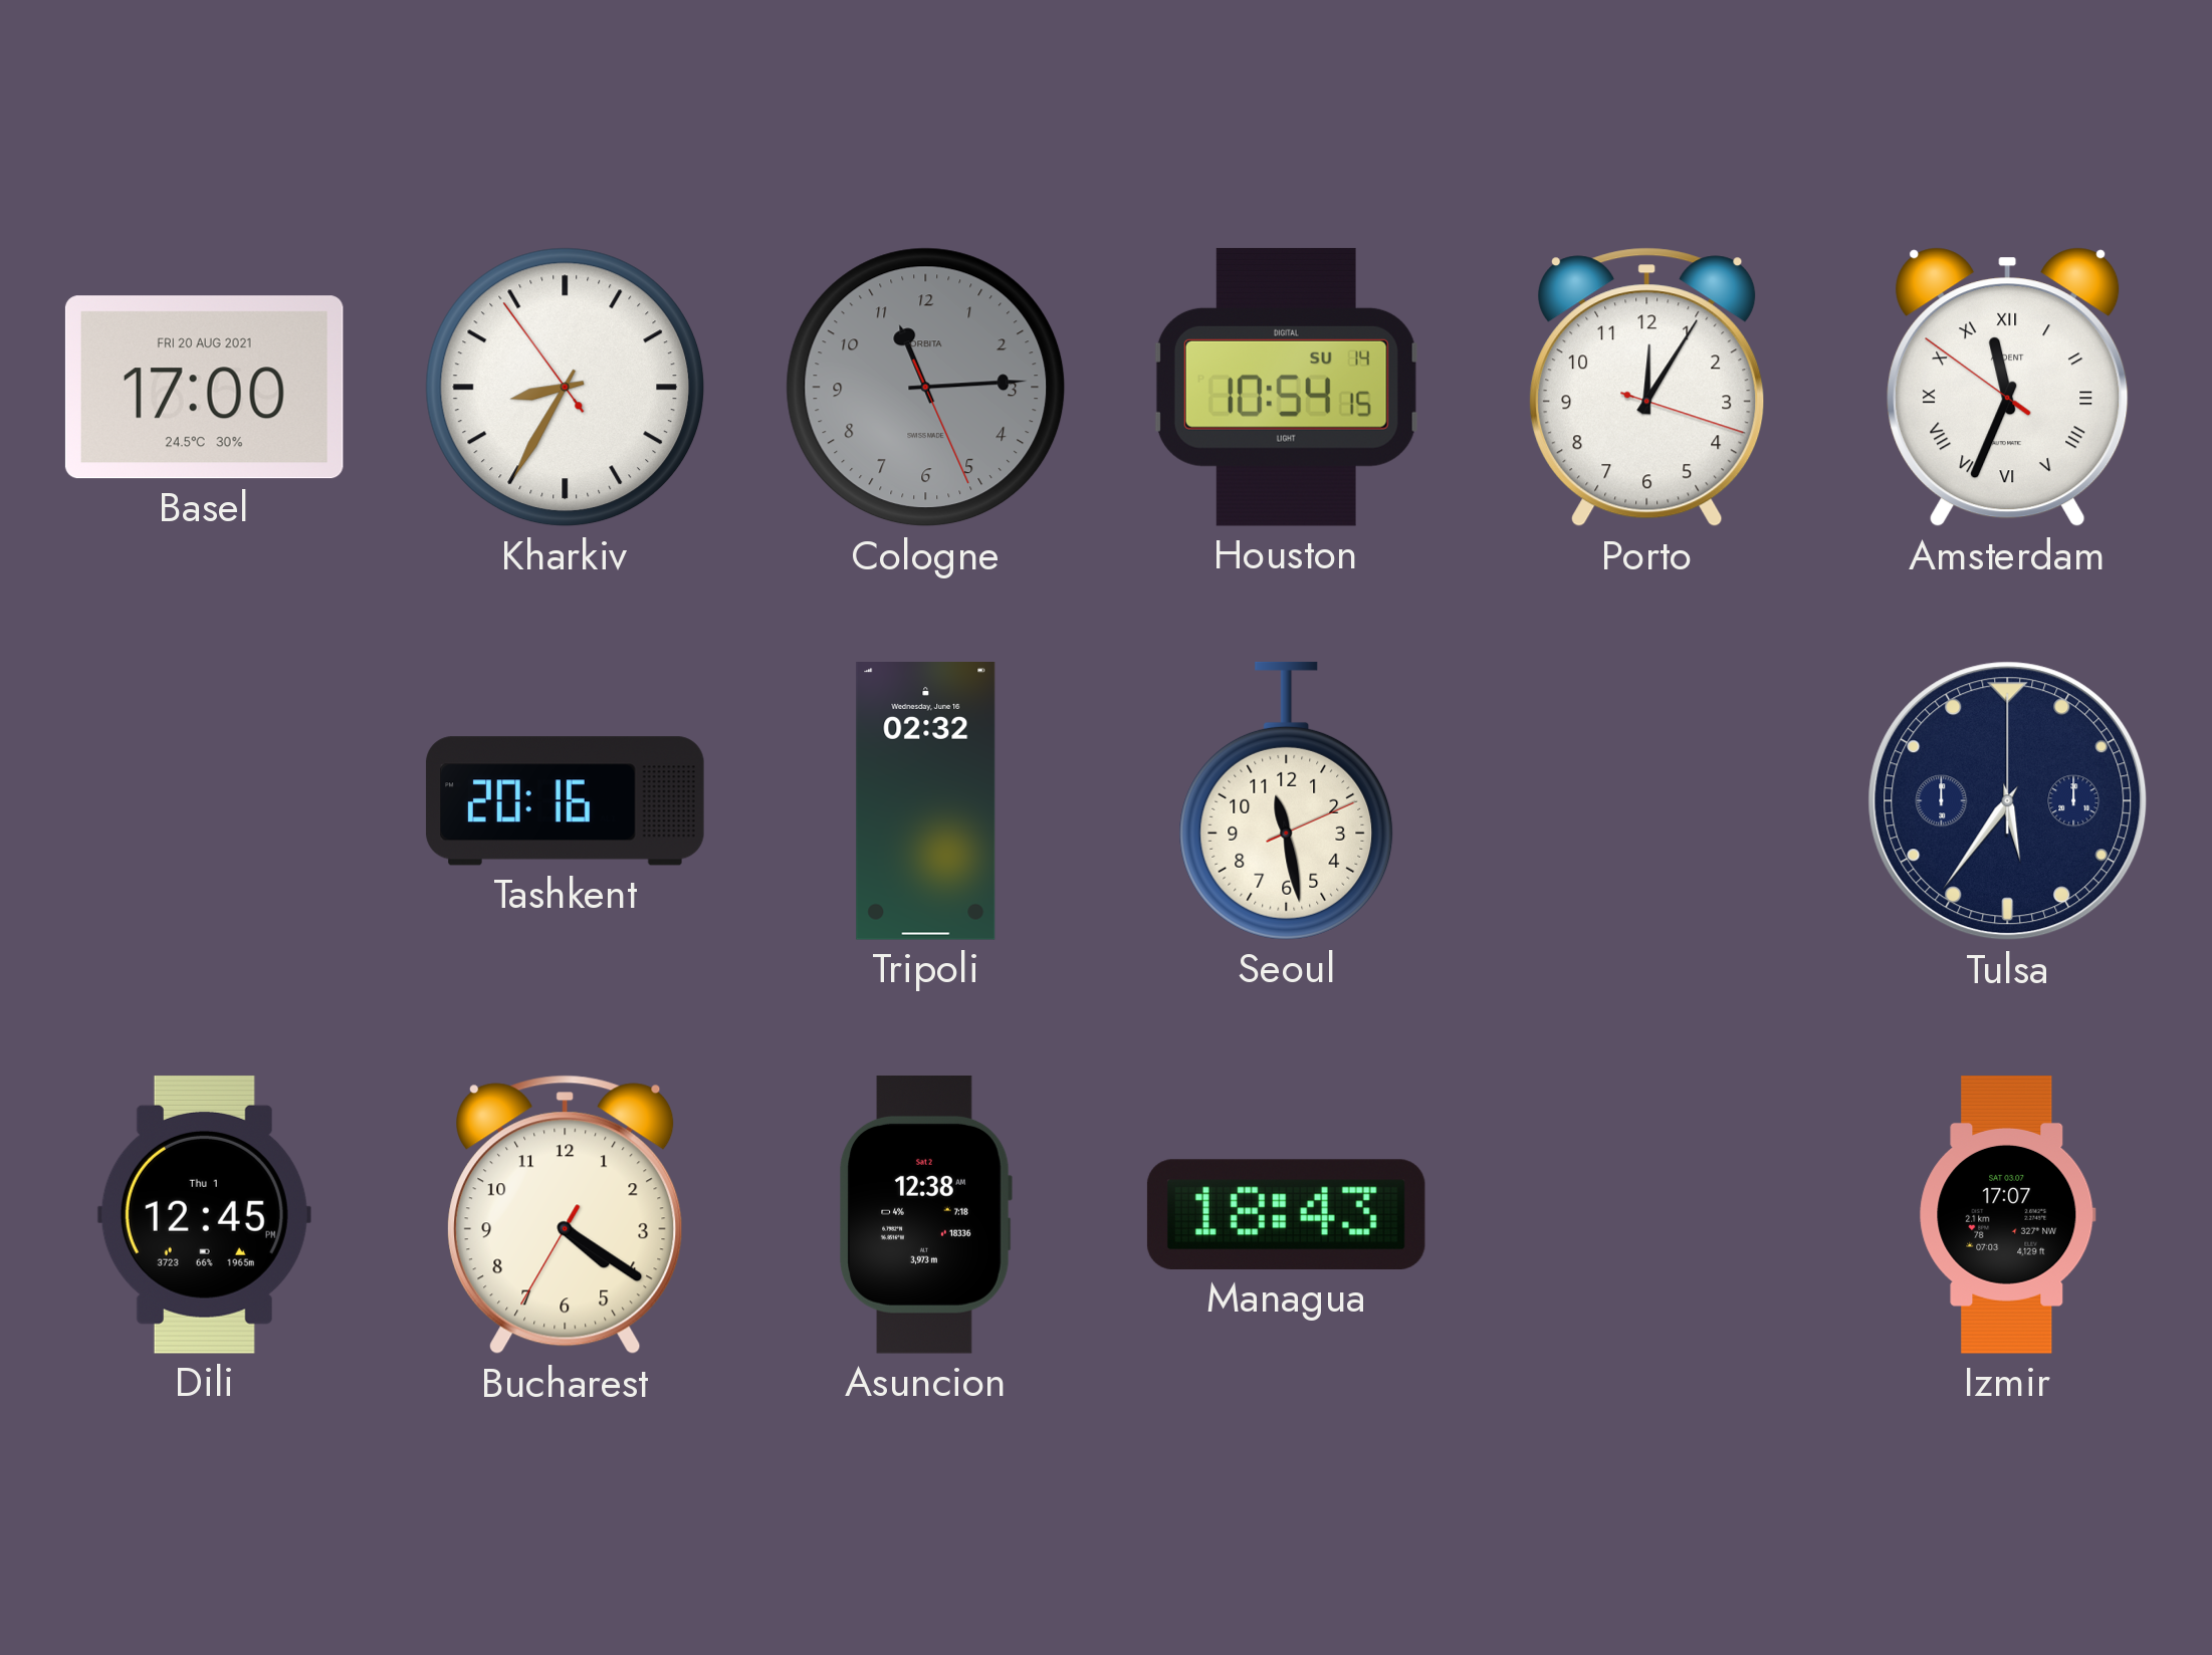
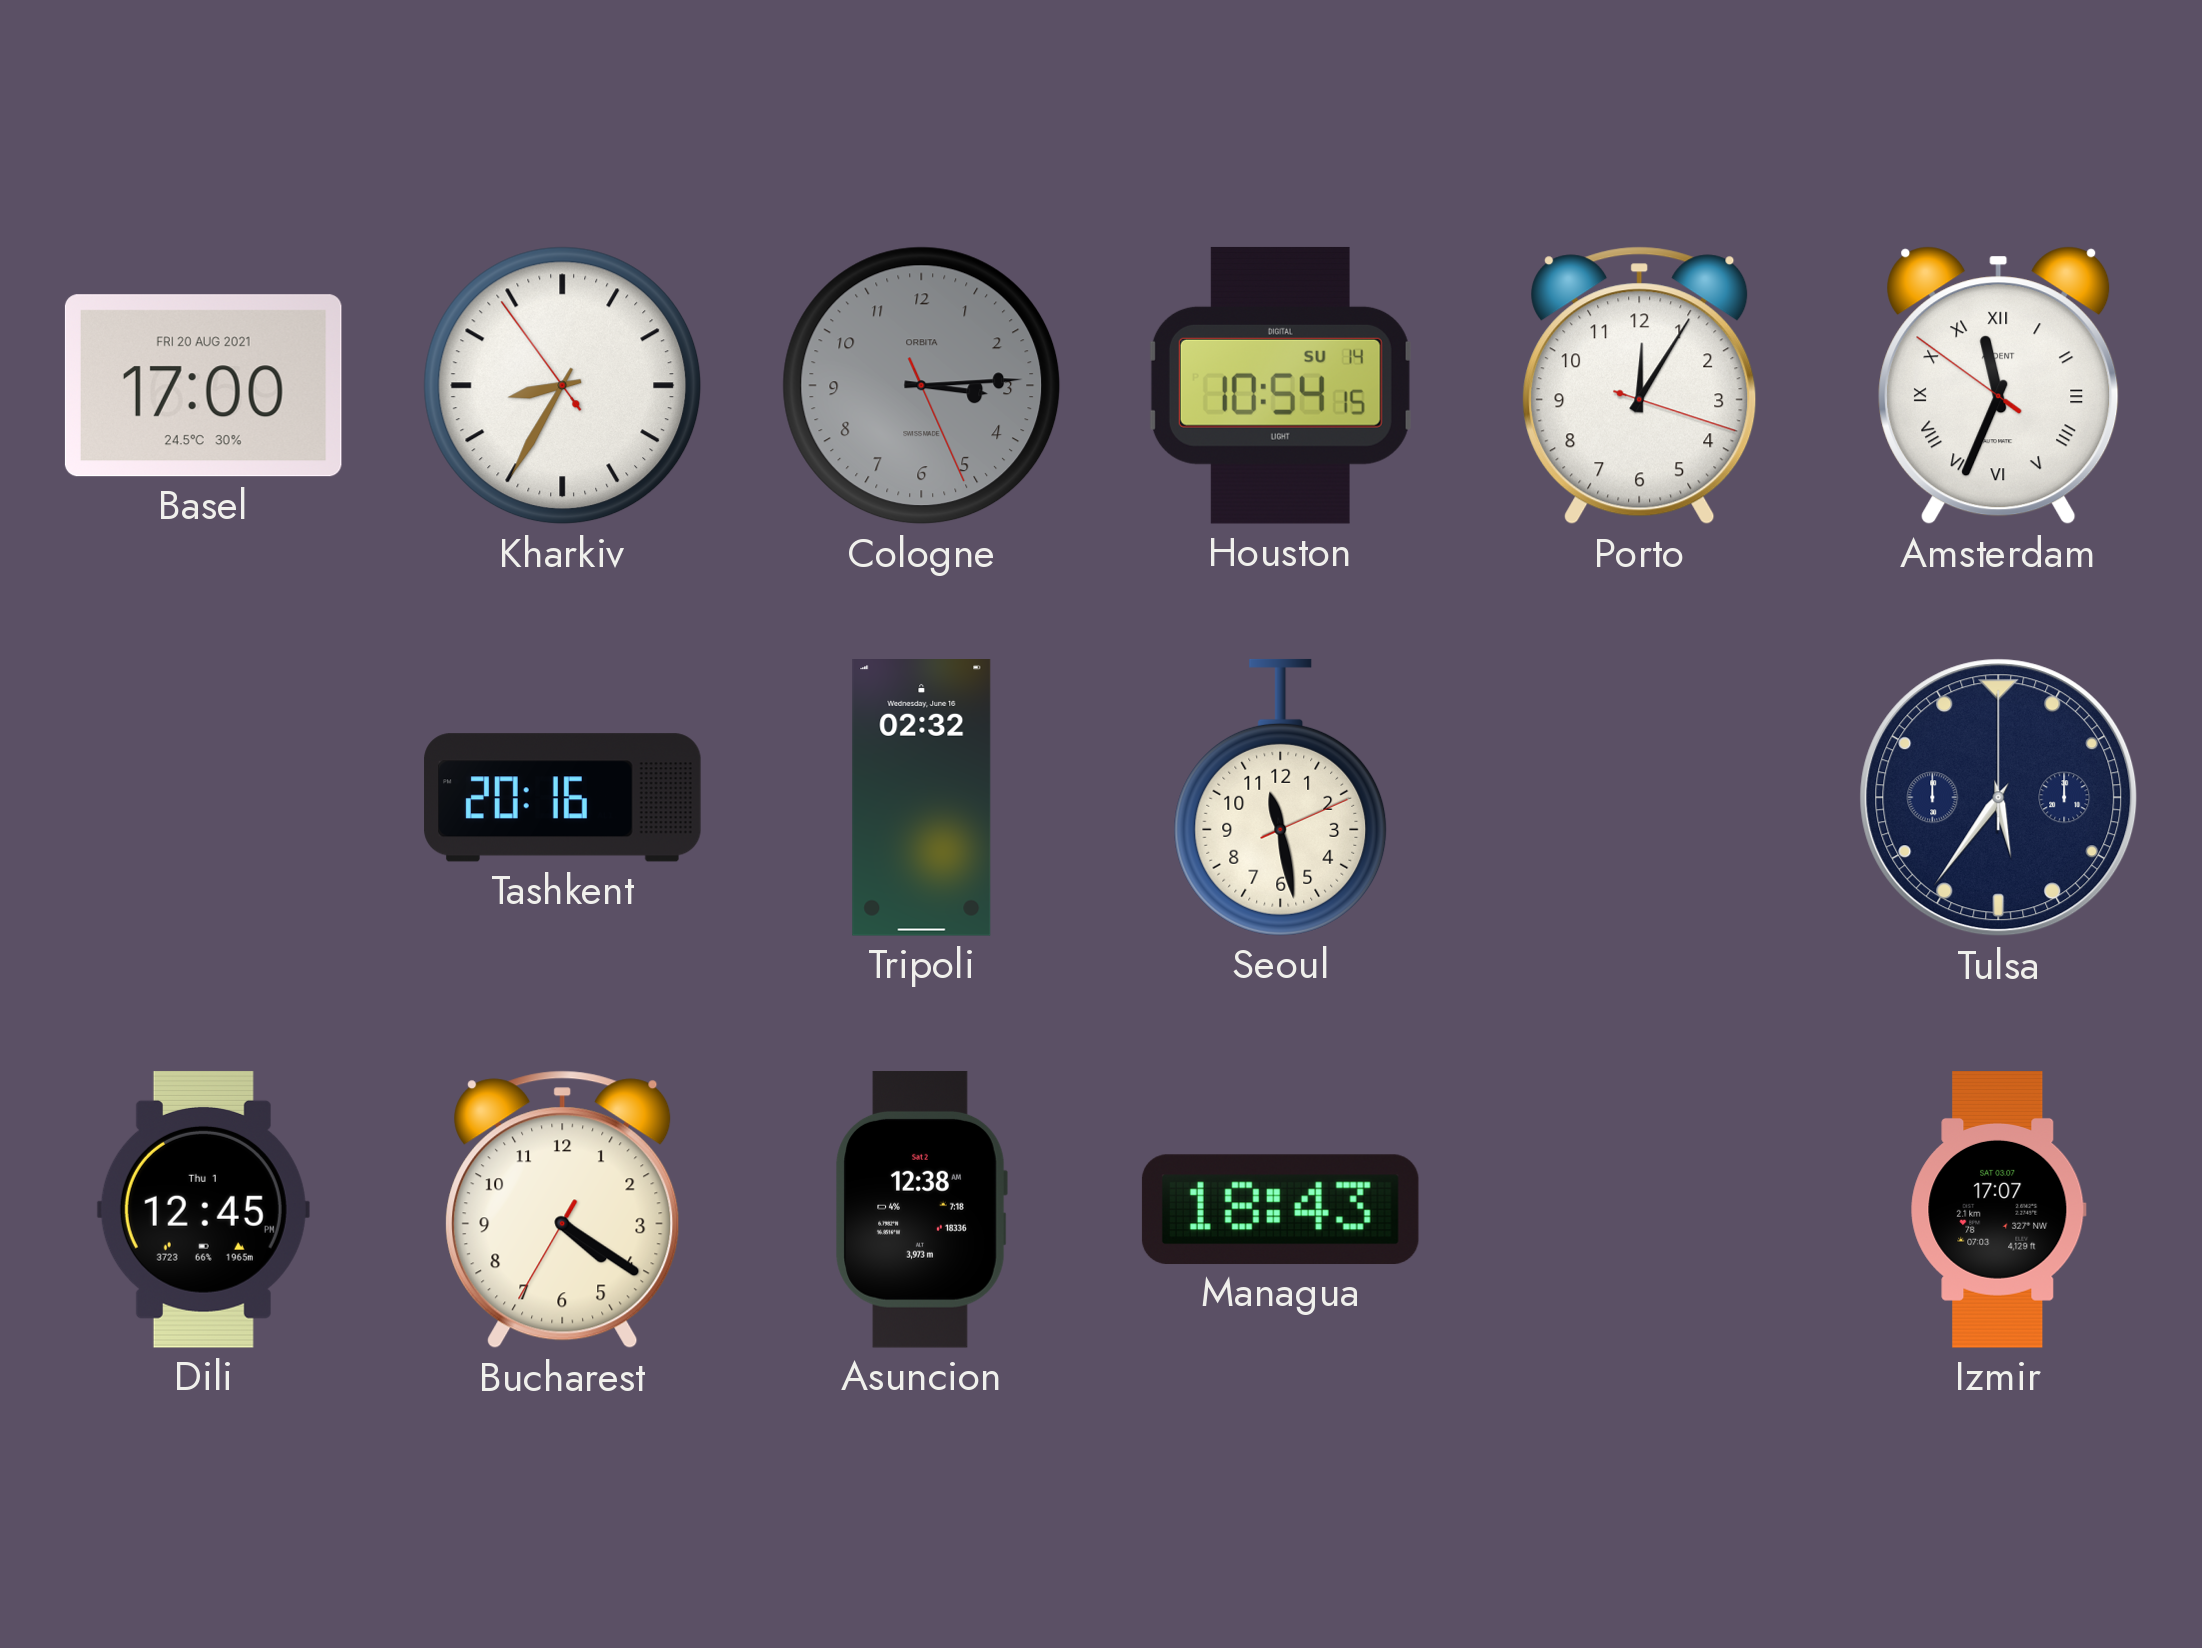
Cologne: 11:14 -> 3:14
